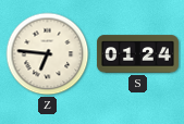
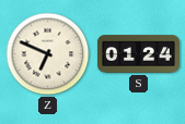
Z: 6:46 -> 6:49
